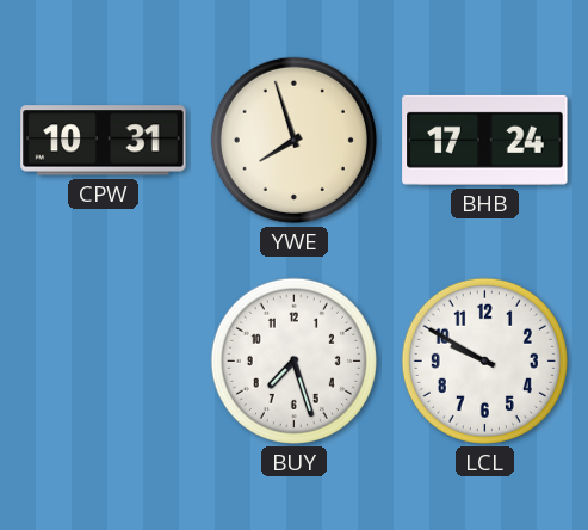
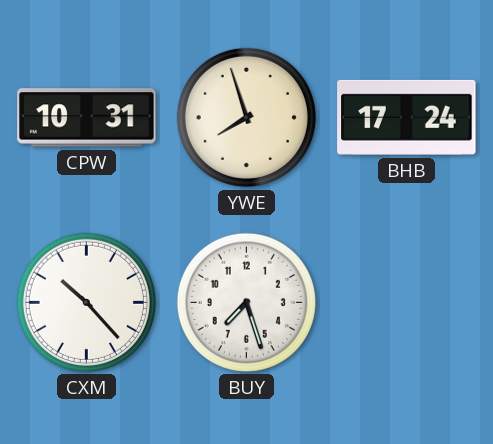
CXM: none -> 10:23
LCL: 9:50 -> none
